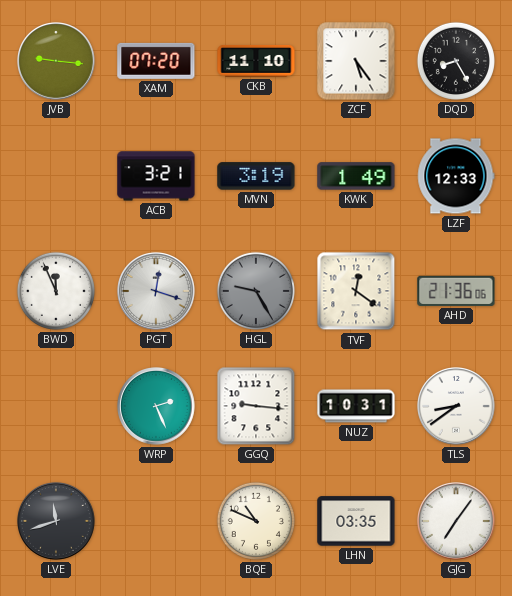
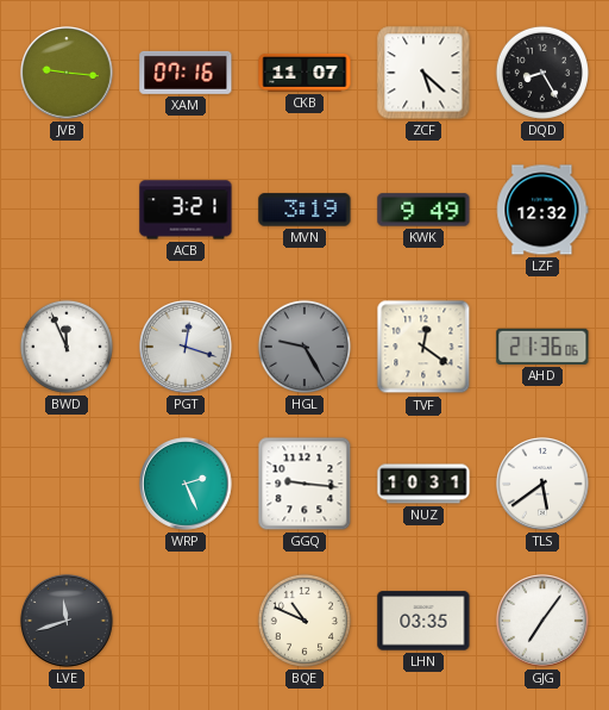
XAM: 07:20 -> 07:16
CKB: 11:10 -> 11:07
ZCF: 5:24 -> 5:22
KWK: 1:49 -> 9:49
LZF: 12:33 -> 12:32
TLS: 8:39 -> 5:39
